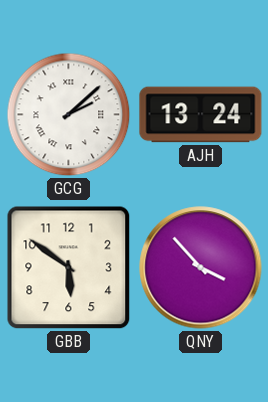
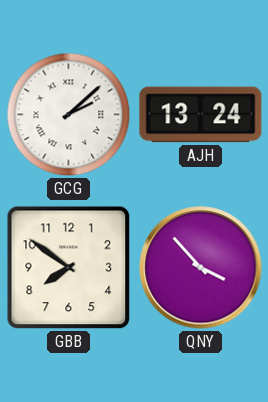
GBB: 5:51 -> 7:51
